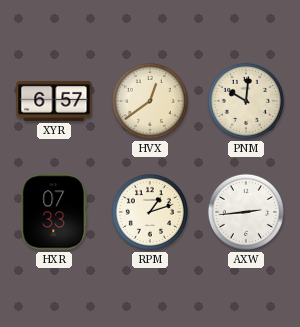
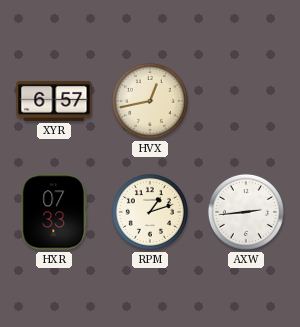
HVX: 12:39 -> 12:43
PNM: 10:01 -> none
